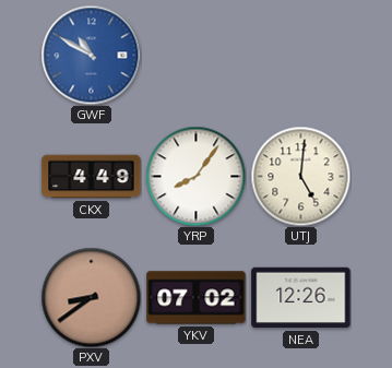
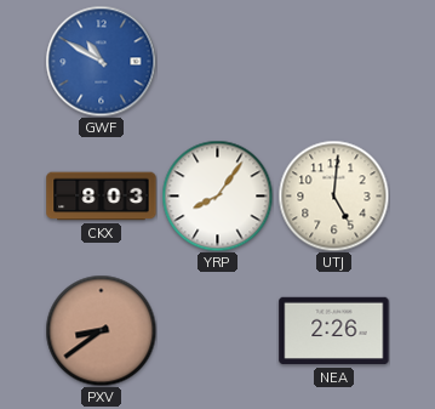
CKX: 4:49 -> 8:03
YKV: 07:02 -> none
NEA: 12:26 -> 2:26
